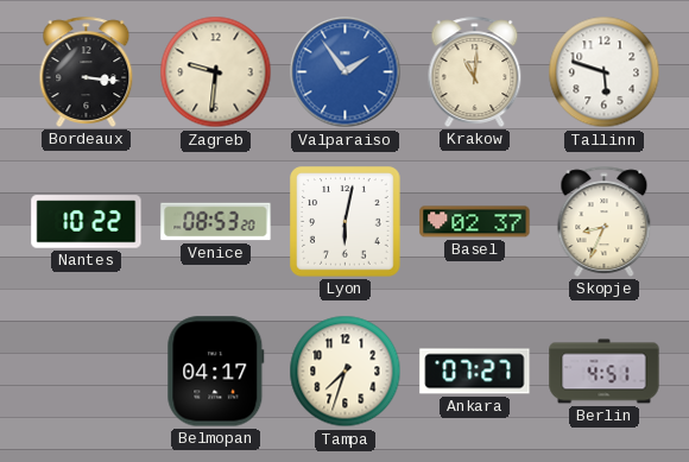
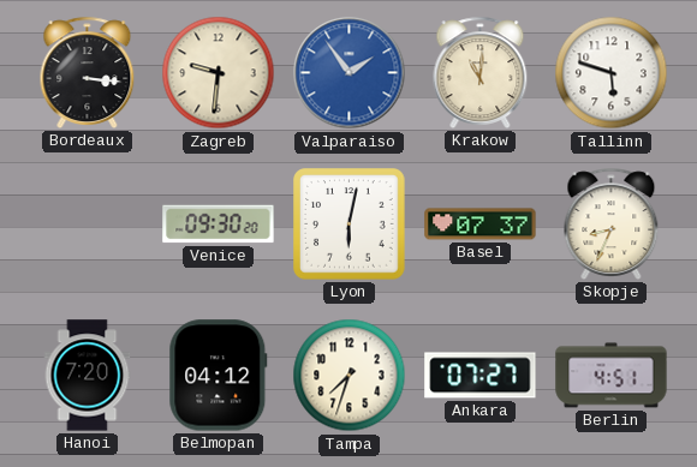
Nantes: 10:22 -> none
Venice: 08:53 -> 09:30
Basel: 02:37 -> 07:37
Hanoi: none -> 7:20
Belmopan: 04:17 -> 04:12
